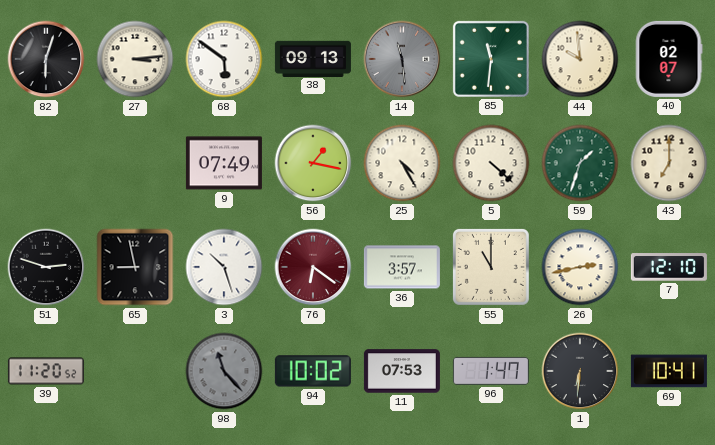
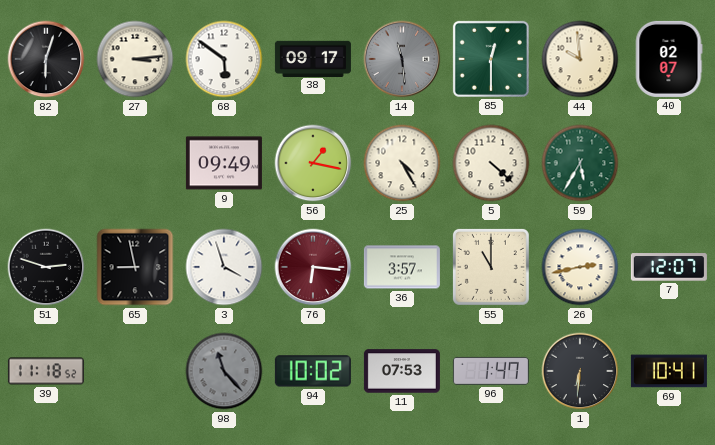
38: 09:13 -> 09:17
85: 11:31 -> 12:30
9: 07:49 -> 09:49
59: 1:33 -> 5:35
43: 7:00 -> none
3: 10:27 -> 3:57
76: 6:21 -> 6:16
7: 12:10 -> 12:07
39: 11:20 -> 11:18
